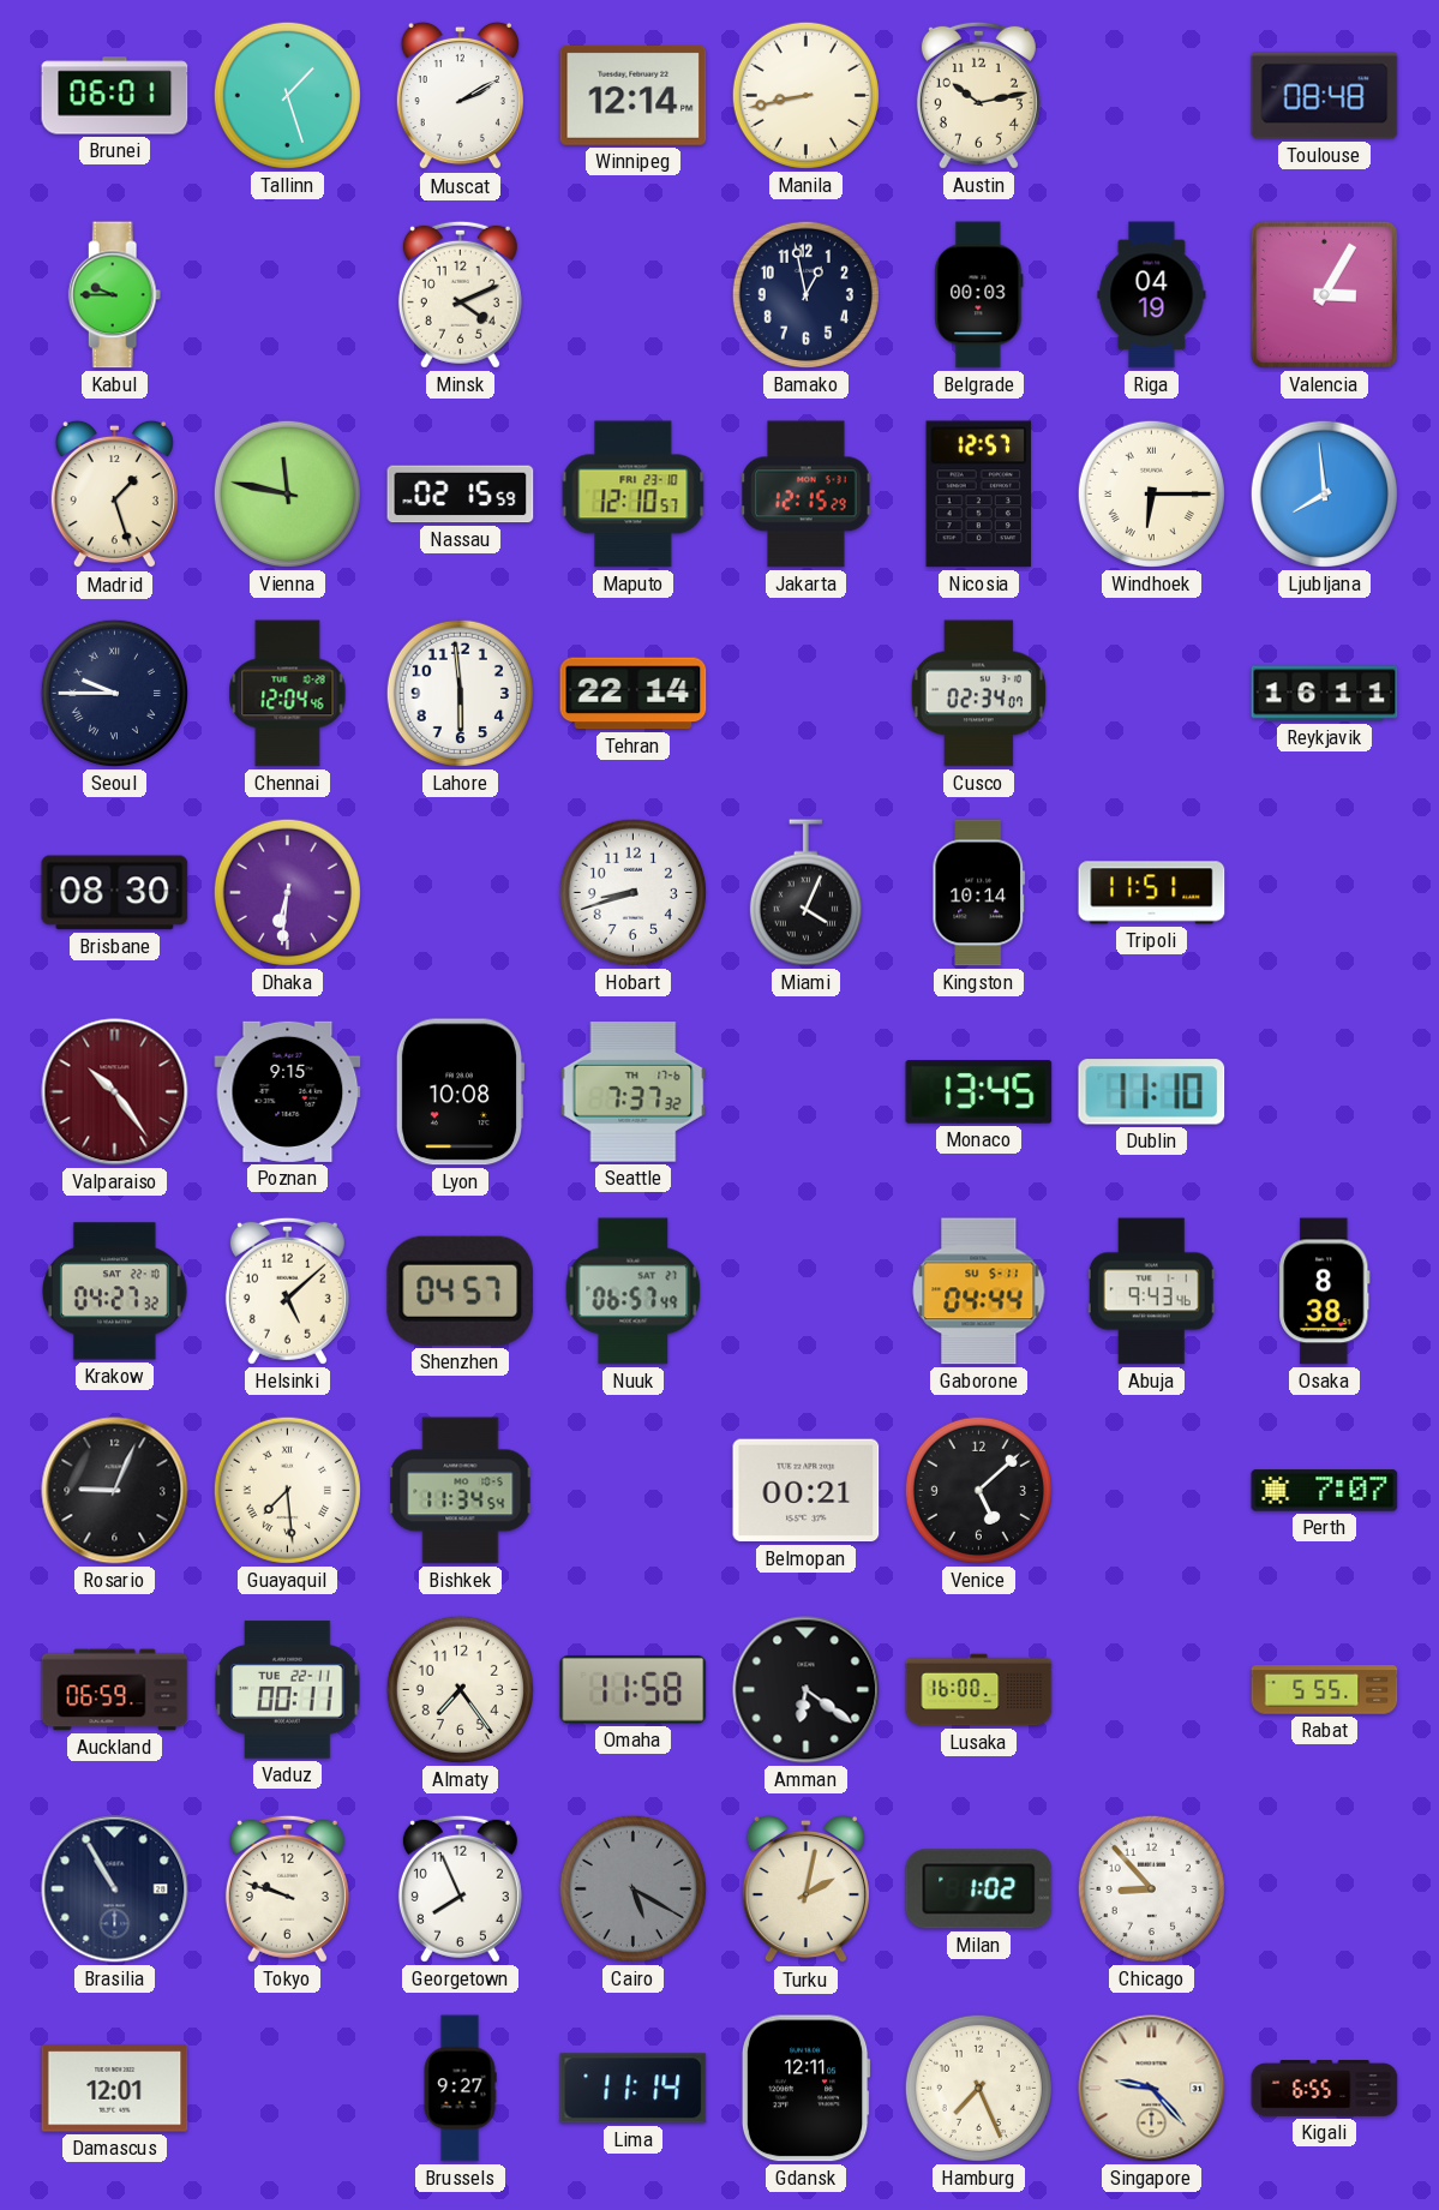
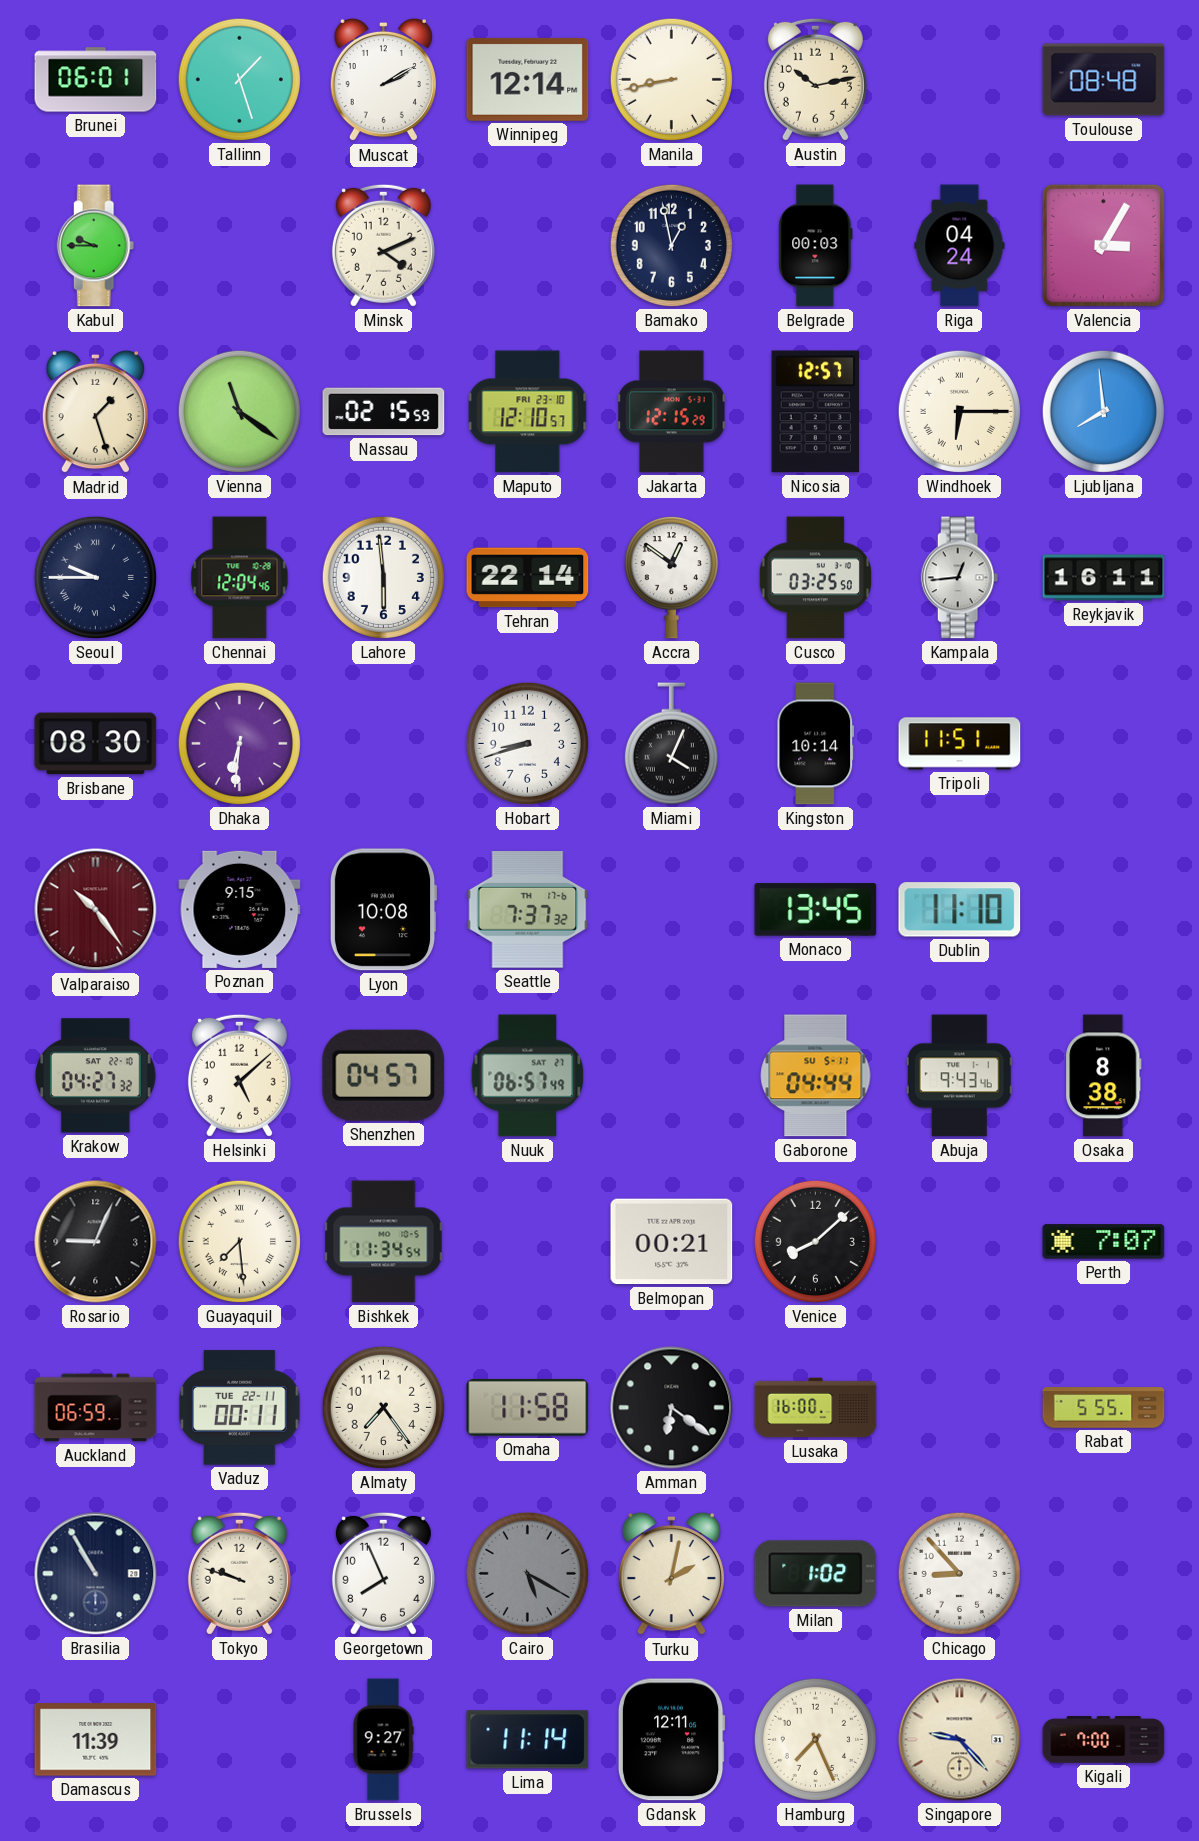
Riga: 04:19 -> 04:24
Vienna: 11:47 -> 11:21
Accra: none -> 12:51
Cusco: 02:34 -> 03:25
Kampala: none -> 12:44
Venice: 5:08 -> 8:08
Damascus: 12:01 -> 11:39
Kigali: 6:55 -> 7:00
